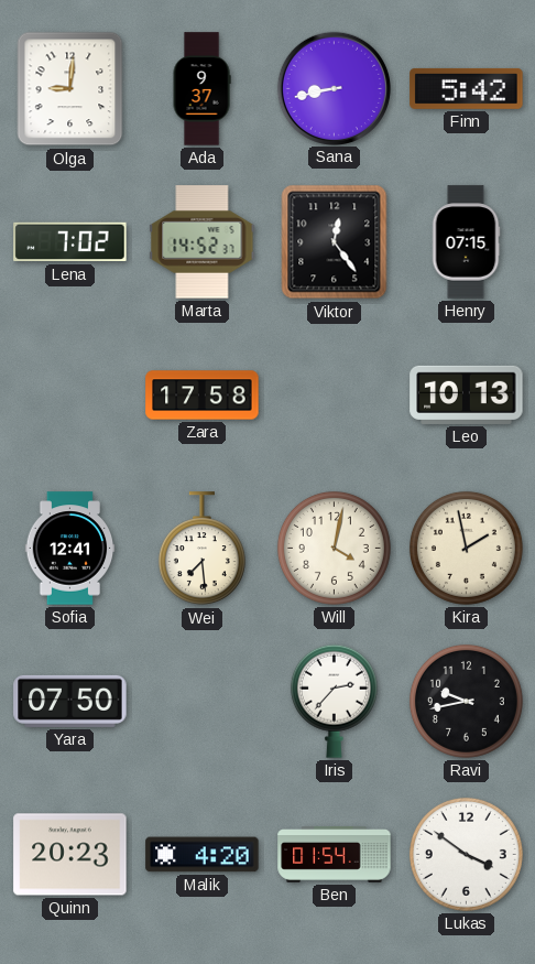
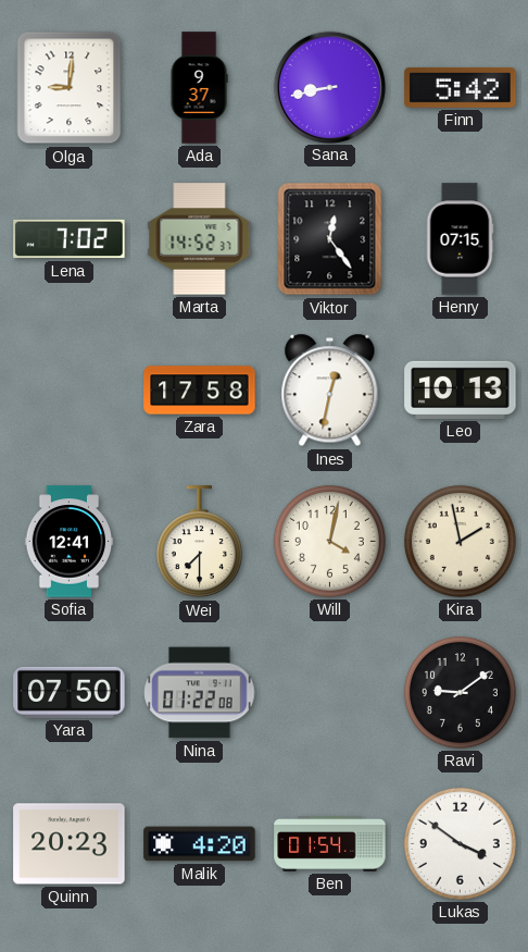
Ines: none -> 12:32
Wei: 7:29 -> 7:30
Nina: none -> 01:22
Iris: 2:37 -> none
Ravi: 9:43 -> 9:09
